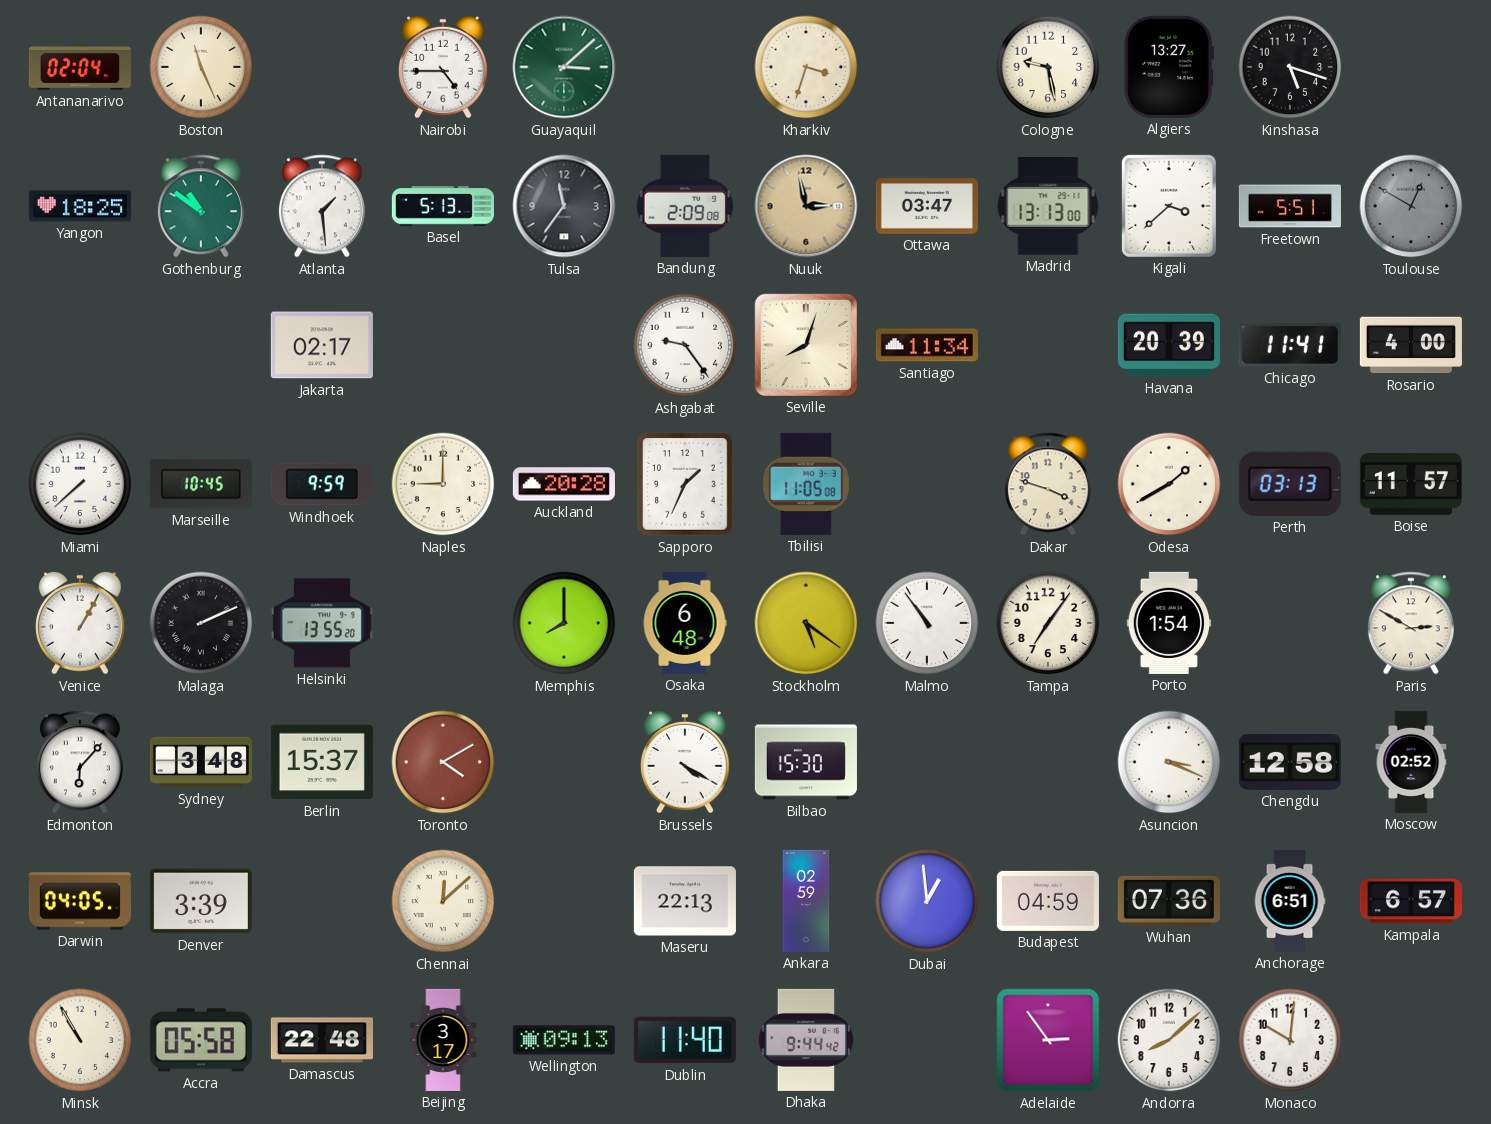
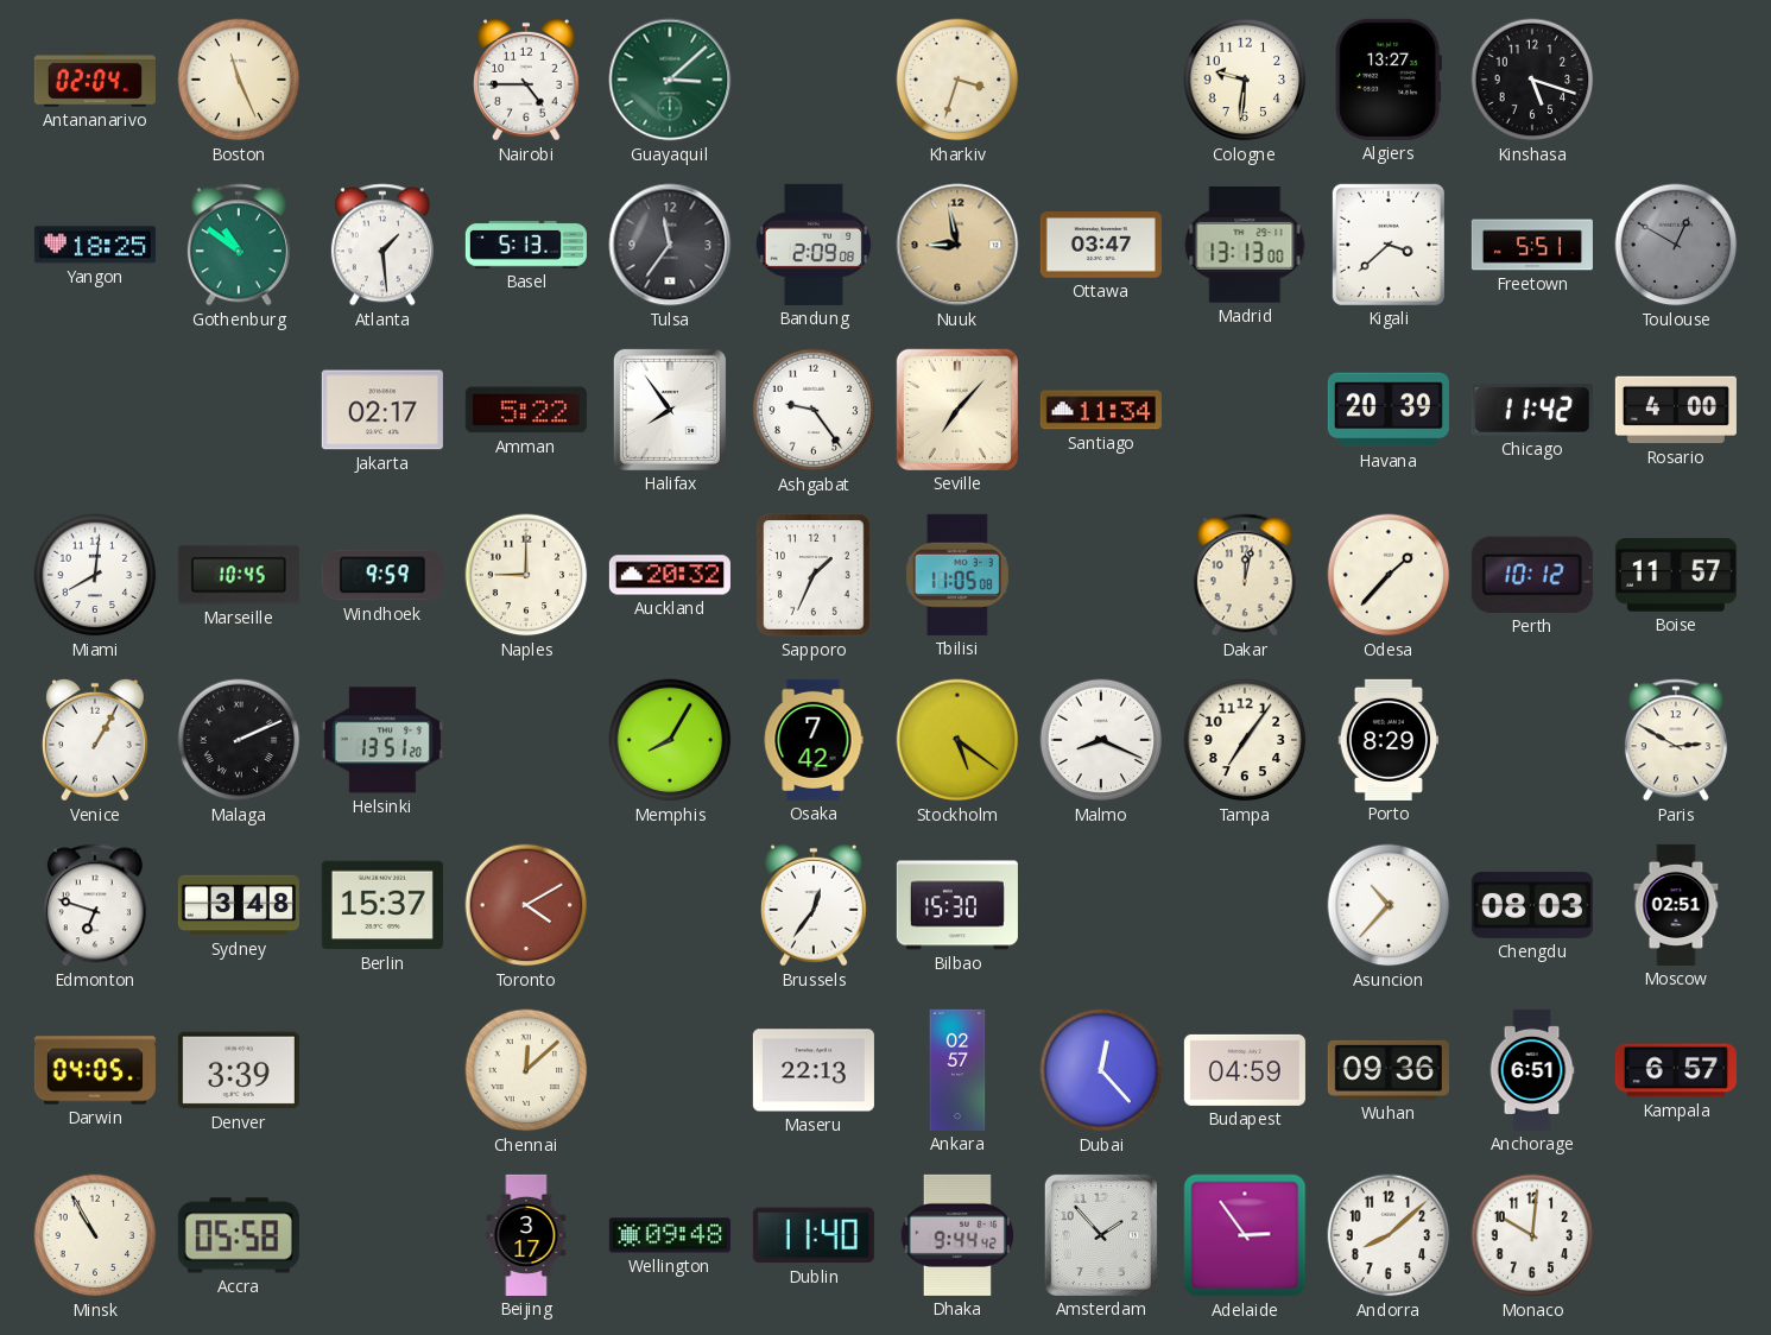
Cologne: 9:28 -> 9:31
Nuuk: 2:58 -> 8:58
Amman: none -> 5:22
Halifax: none -> 7:54
Seville: 8:03 -> 7:07
Chicago: 11:41 -> 11:42
Miami: 7:38 -> 8:01
Auckland: 20:28 -> 20:32
Dakar: 3:48 -> 12:02
Odesa: 1:40 -> 1:37
Perth: 03:13 -> 10:12
Helsinki: 13:55 -> 13:51
Memphis: 8:00 -> 8:05
Osaka: 6:48 -> 7:42
Malmo: 10:54 -> 8:19
Porto: 1:54 -> 8:29
Edmonton: 6:07 -> 6:48
Brussels: 4:20 -> 12:36
Asuncion: 3:19 -> 10:37
Chengdu: 12:58 -> 08:03
Moscow: 02:52 -> 02:51
Ankara: 02:59 -> 02:57
Dubai: 12:59 -> 12:23
Wuhan: 07:36 -> 09:36
Damascus: 22:48 -> none
Wellington: 09:13 -> 09:48
Amsterdam: none -> 1:53
